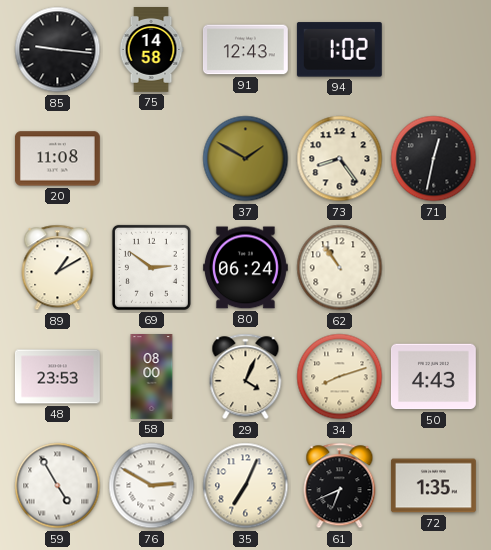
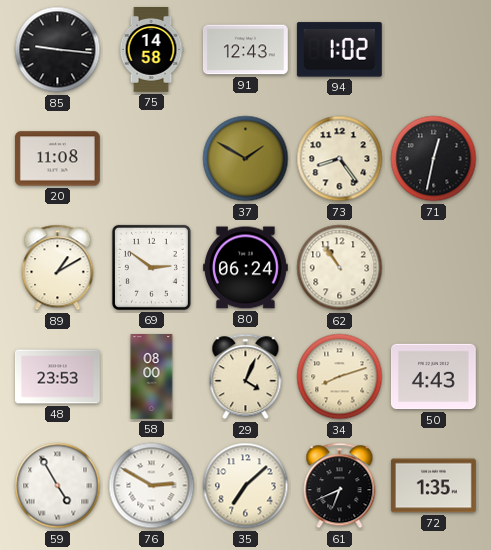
35: 7:04 -> 7:08
